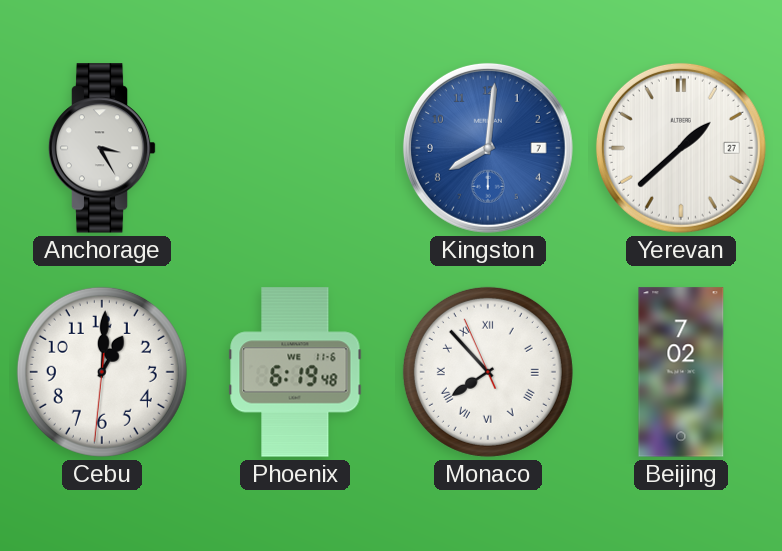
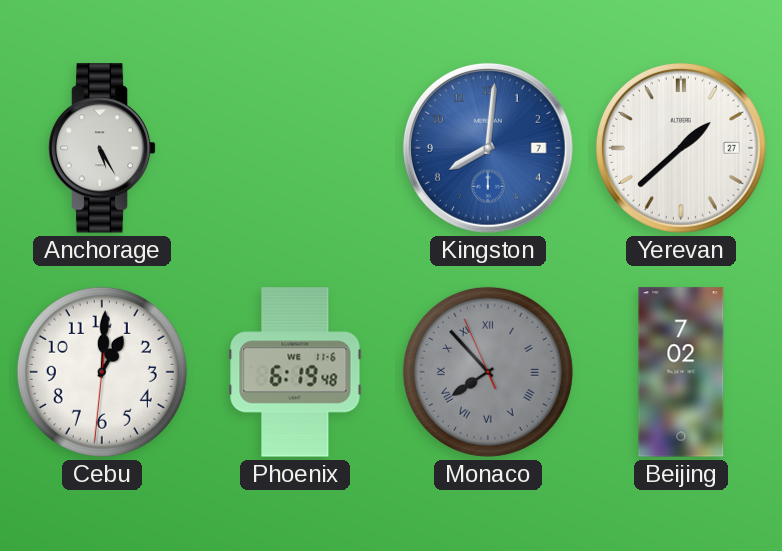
Anchorage: 3:25 -> 5:25
Monaco dial: white -> grey
